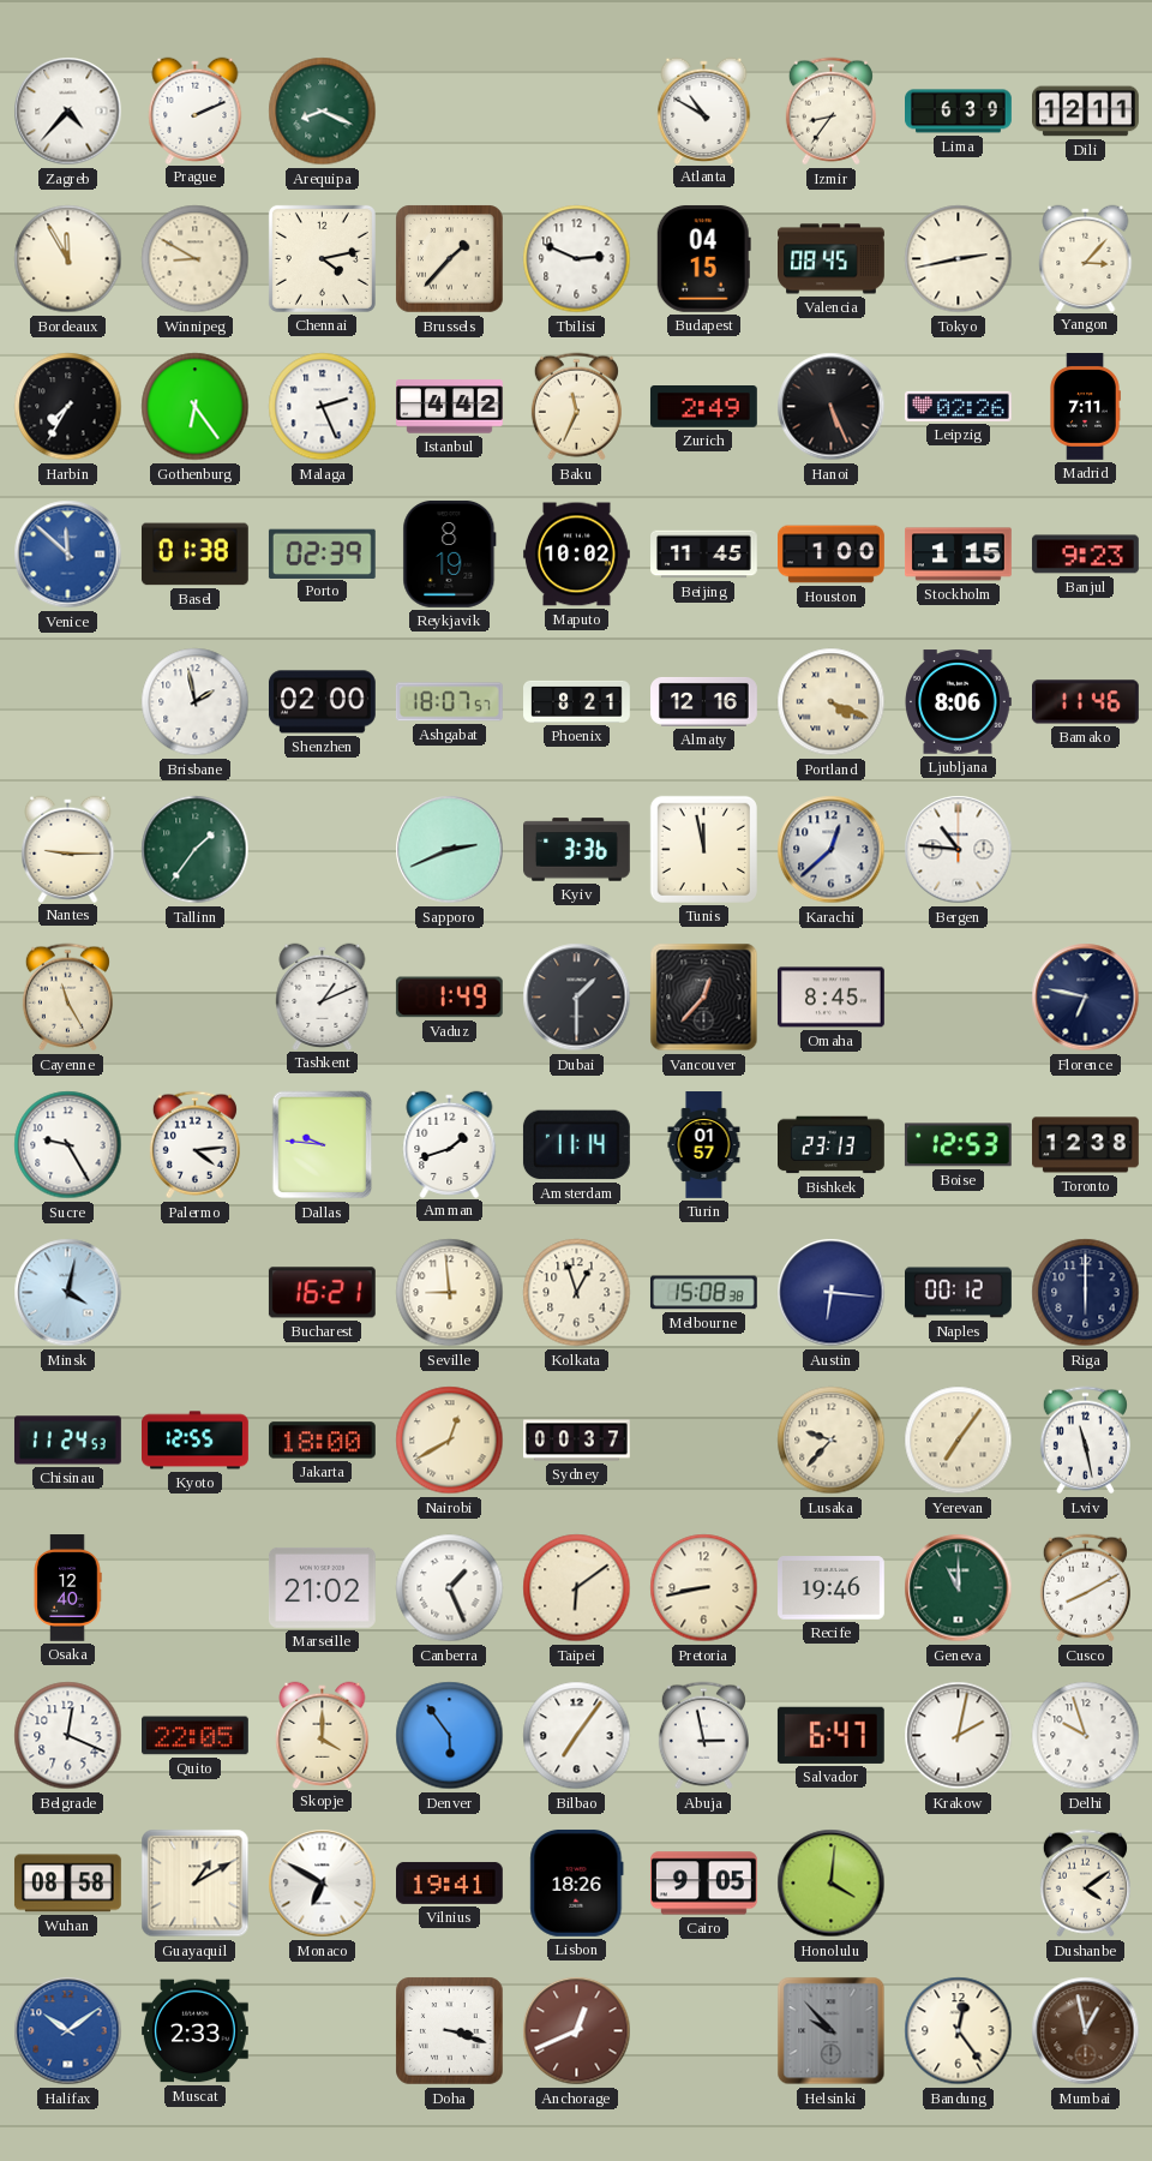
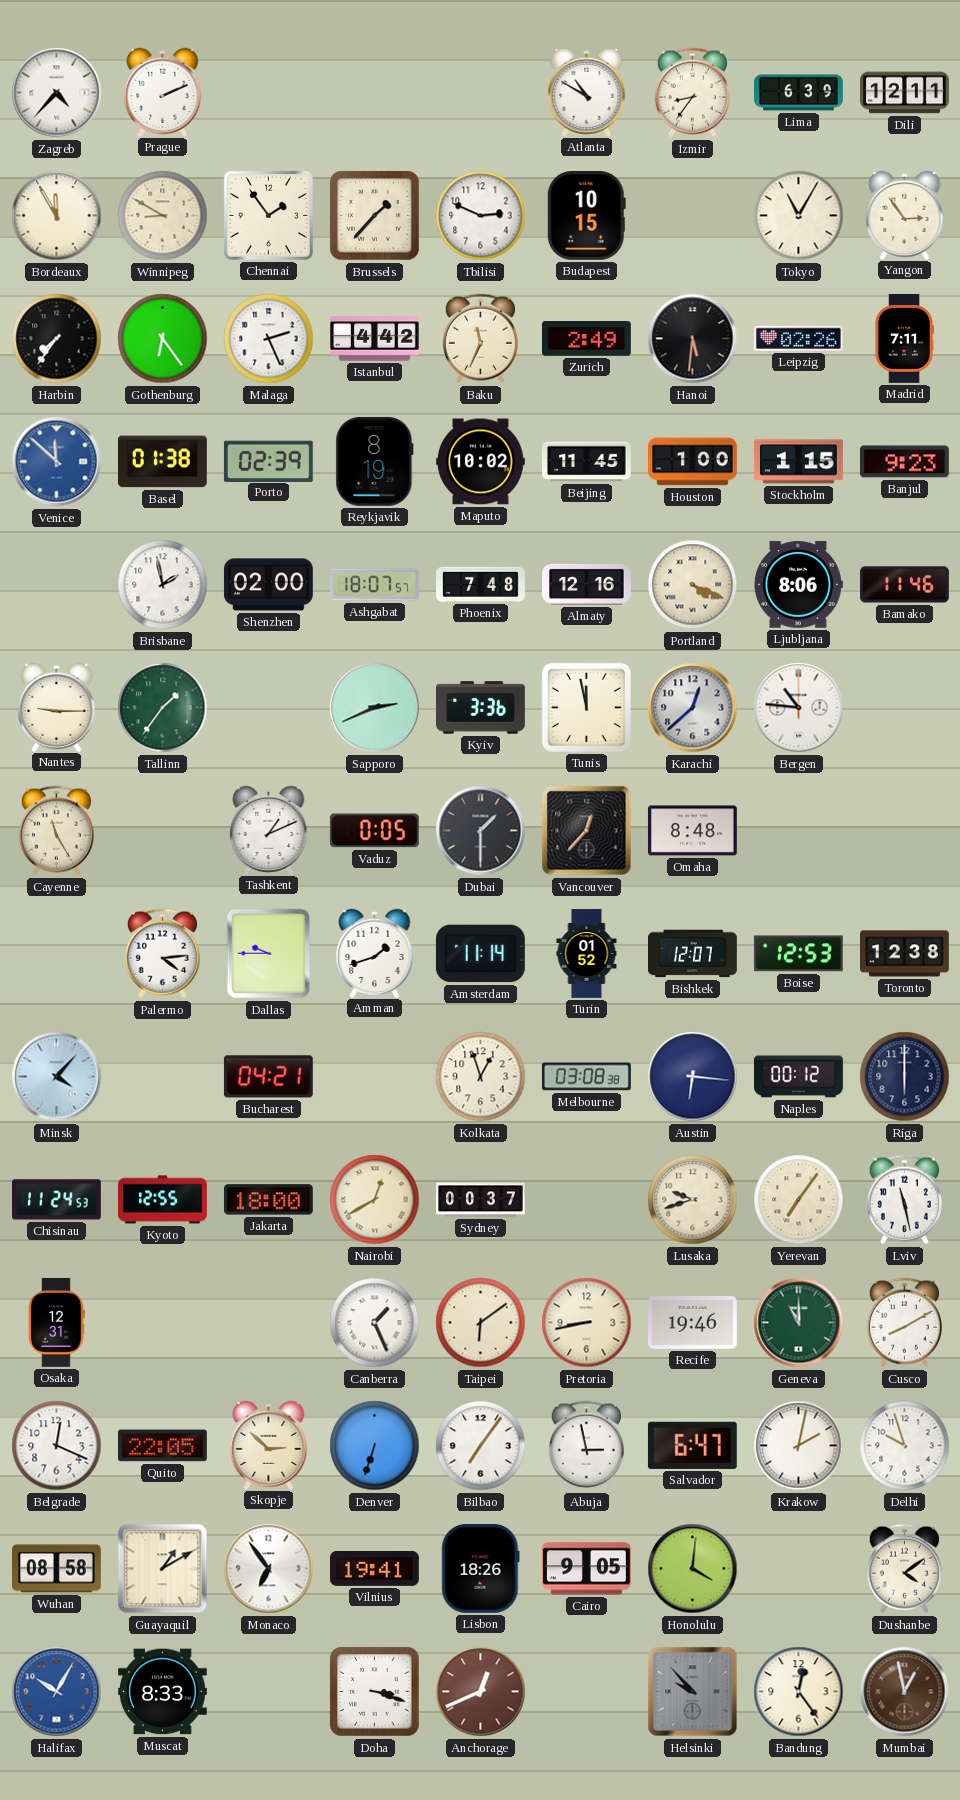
Arequipa: 8:19 -> none
Chennai: 4:13 -> 1:54
Budapest: 04:15 -> 10:15
Valencia: 08:45 -> none
Tokyo: 2:43 -> 11:05
Yangon: 3:07 -> 2:54
Harbin: 7:35 -> 7:36
Hanoi: 5:26 -> 5:31
Phoenix: 8:21 -> 7:48
Vaduz: 1:49 -> 0:05
Omaha: 8:45 -> 8:48
Florence: 6:47 -> none
Sucre: 9:25 -> none
Dallas: 9:46 -> 9:45
Turin: 01:57 -> 01:52
Bishkek: 23:13 -> 12:07
Minsk: 4:02 -> 4:07
Bucharest: 16:21 -> 04:21
Seville: 8:59 -> none
Melbourne: 15:08 -> 03:08
Lusaka: 9:37 -> 9:42
Osaka: 12:40 -> 12:31
Marseille: 21:02 -> none
Skopje: 4:00 -> 2:52
Denver: 5:54 -> 6:33
Monaco: 6:50 -> 6:54
Halifax: 10:09 -> 10:05
Muscat: 2:33 -> 8:33
